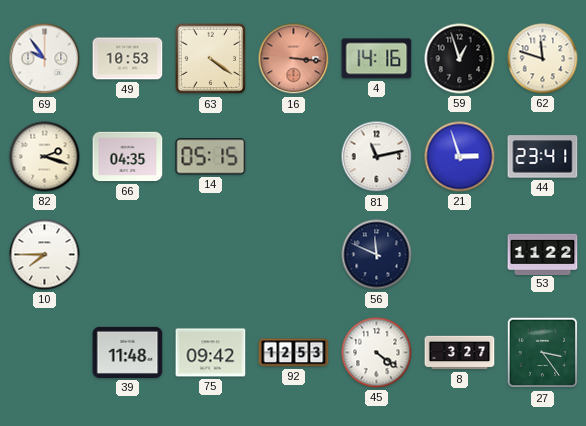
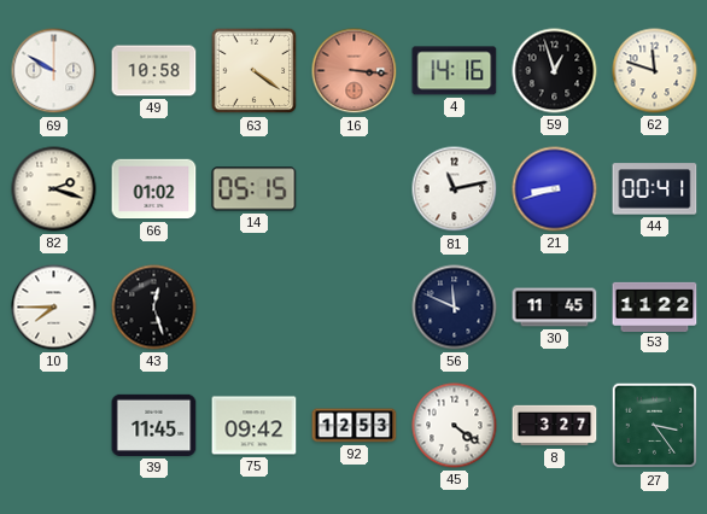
69: 9:54 -> 9:50
49: 10:53 -> 10:58
66: 04:35 -> 01:02
21: 2:57 -> 8:42
44: 23:41 -> 00:41
43: none -> 12:27
30: none -> 11:45
39: 11:48 -> 11:45
